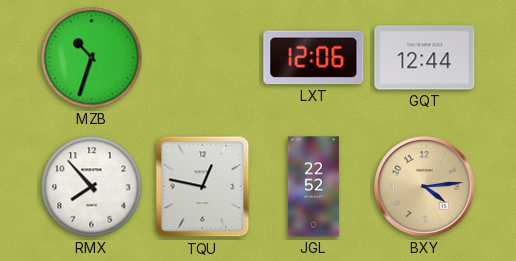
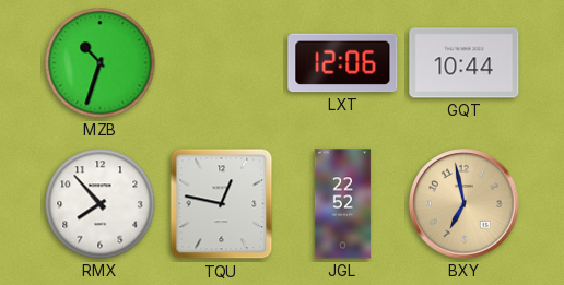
GQT: 12:44 -> 10:44
BXY: 4:14 -> 6:58
